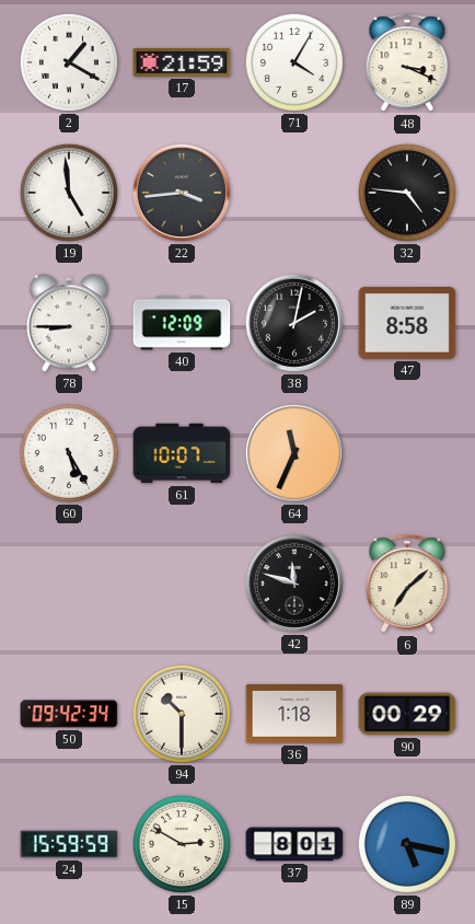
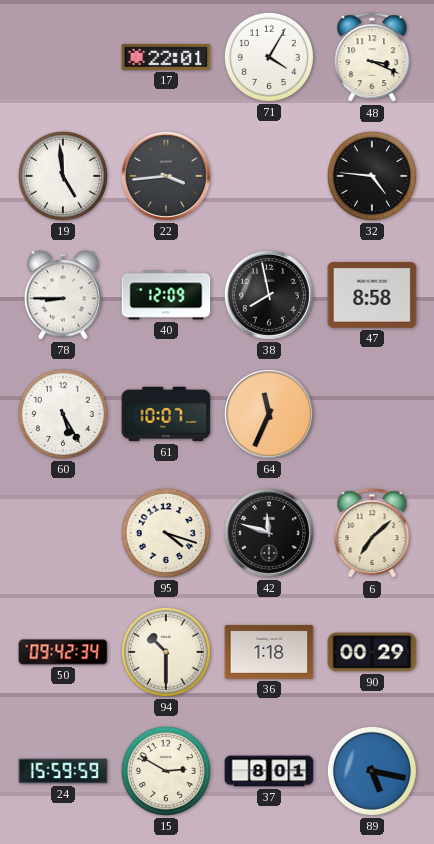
2: 1:20 -> none
17: 21:59 -> 22:01
38: 2:02 -> 7:58
95: none -> 4:18
